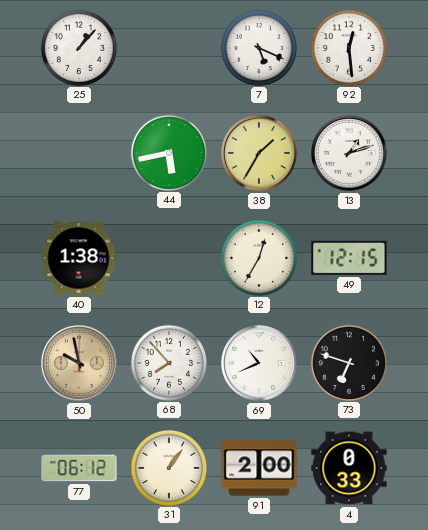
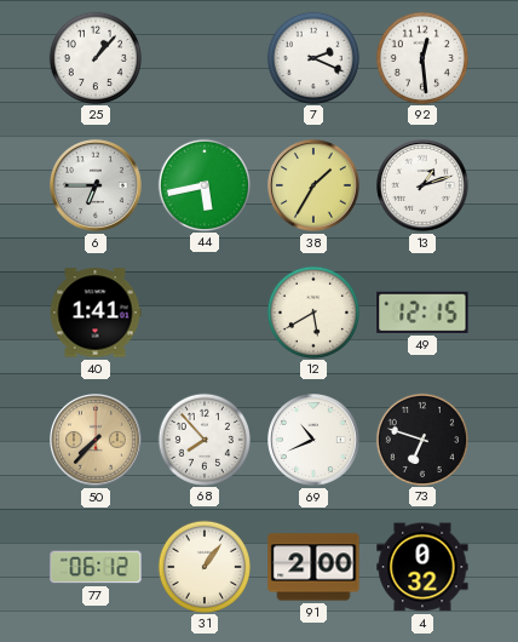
7: 5:19 -> 2:19
6: none -> 6:45
40: 1:38 -> 1:41
12: 12:35 -> 5:40
50: 9:58 -> 7:37
4: 0:33 -> 0:32
